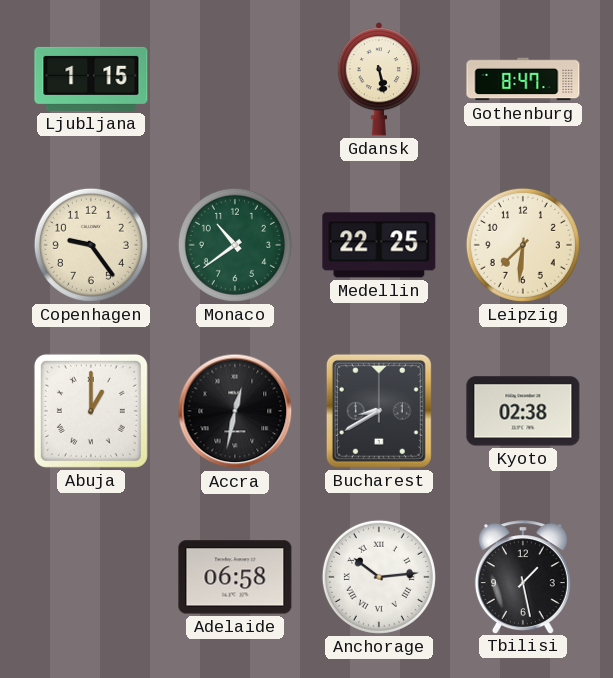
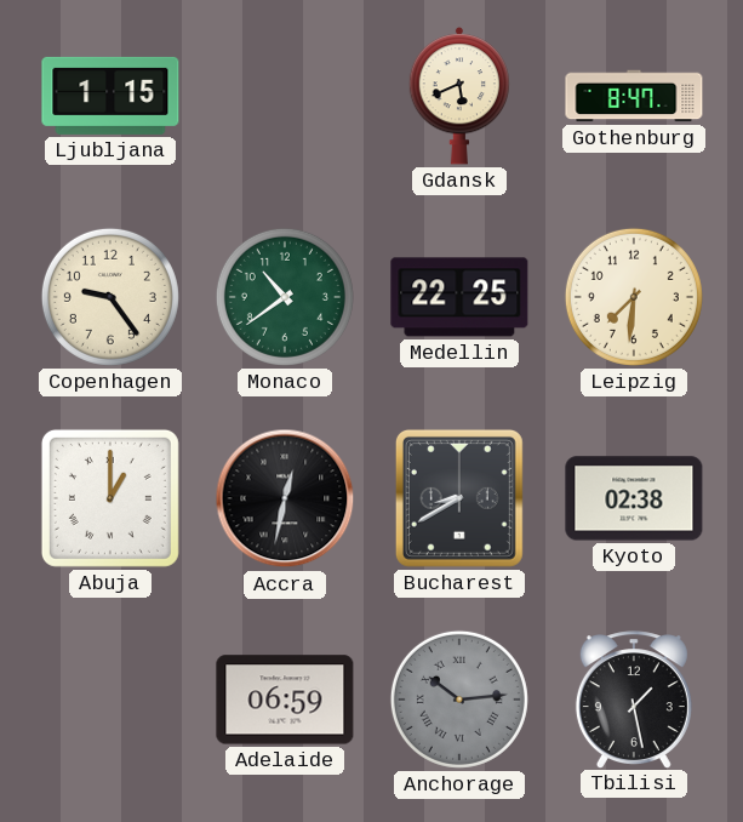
Gdansk: 5:28 -> 5:41
Adelaide: 06:58 -> 06:59
Anchorage dial: white -> grey
